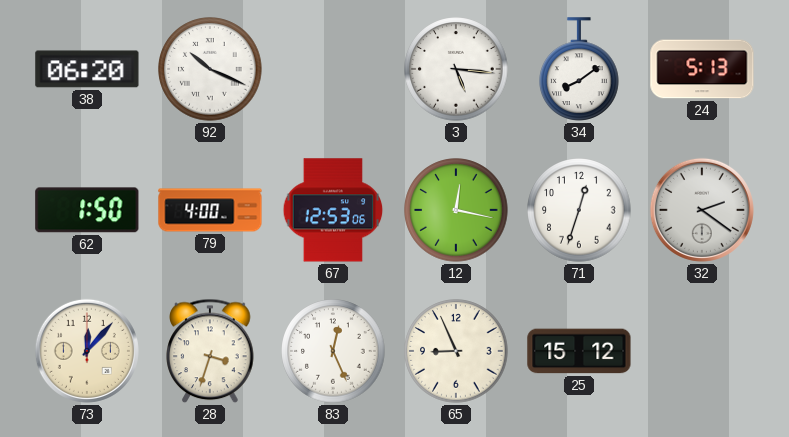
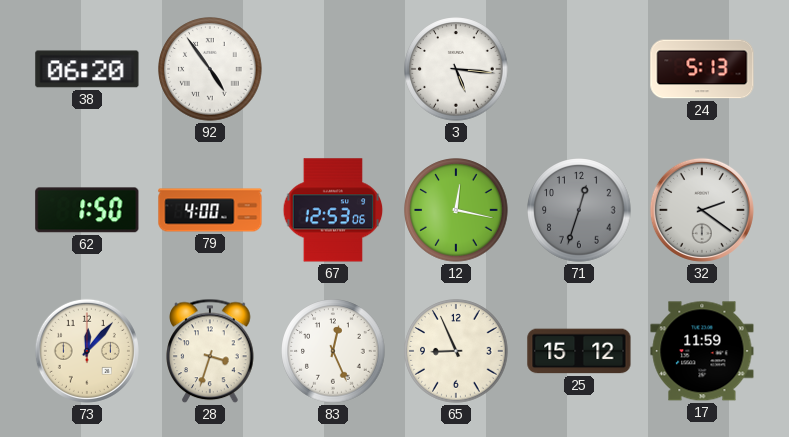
92: 10:19 -> 4:54
34: 8:09 -> none
71 dial: white -> grey
17: none -> 11:59
